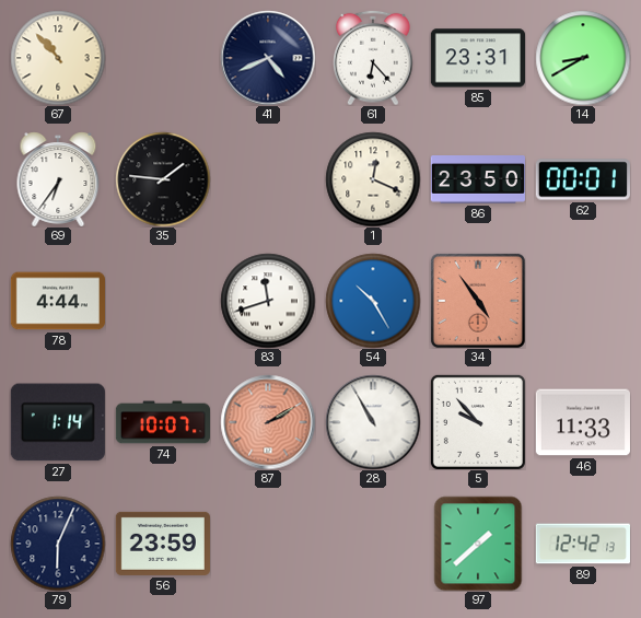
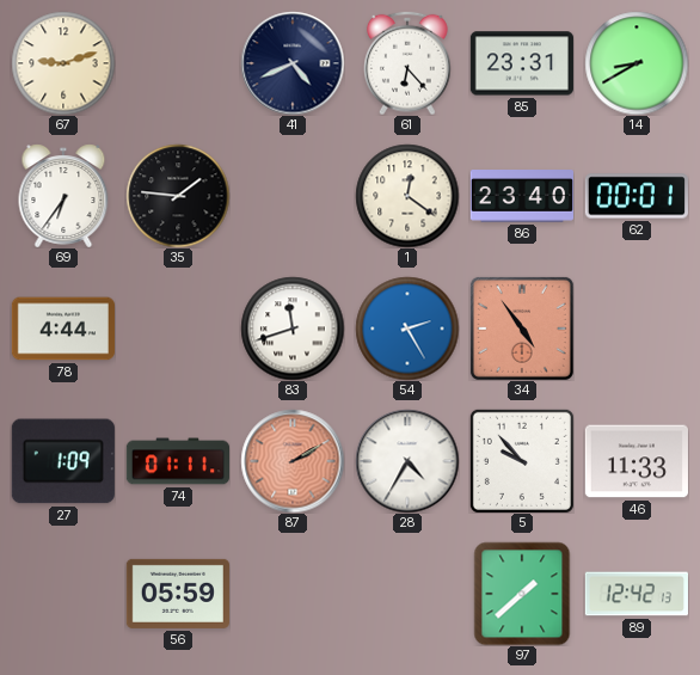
67: 10:53 -> 9:12
1: 12:19 -> 12:21
86: 23:50 -> 23:40
54: 10:25 -> 2:25
27: 1:14 -> 1:09
74: 10:07 -> 01:11
28: 10:55 -> 4:35
79: 6:04 -> none
56: 23:59 -> 05:59
